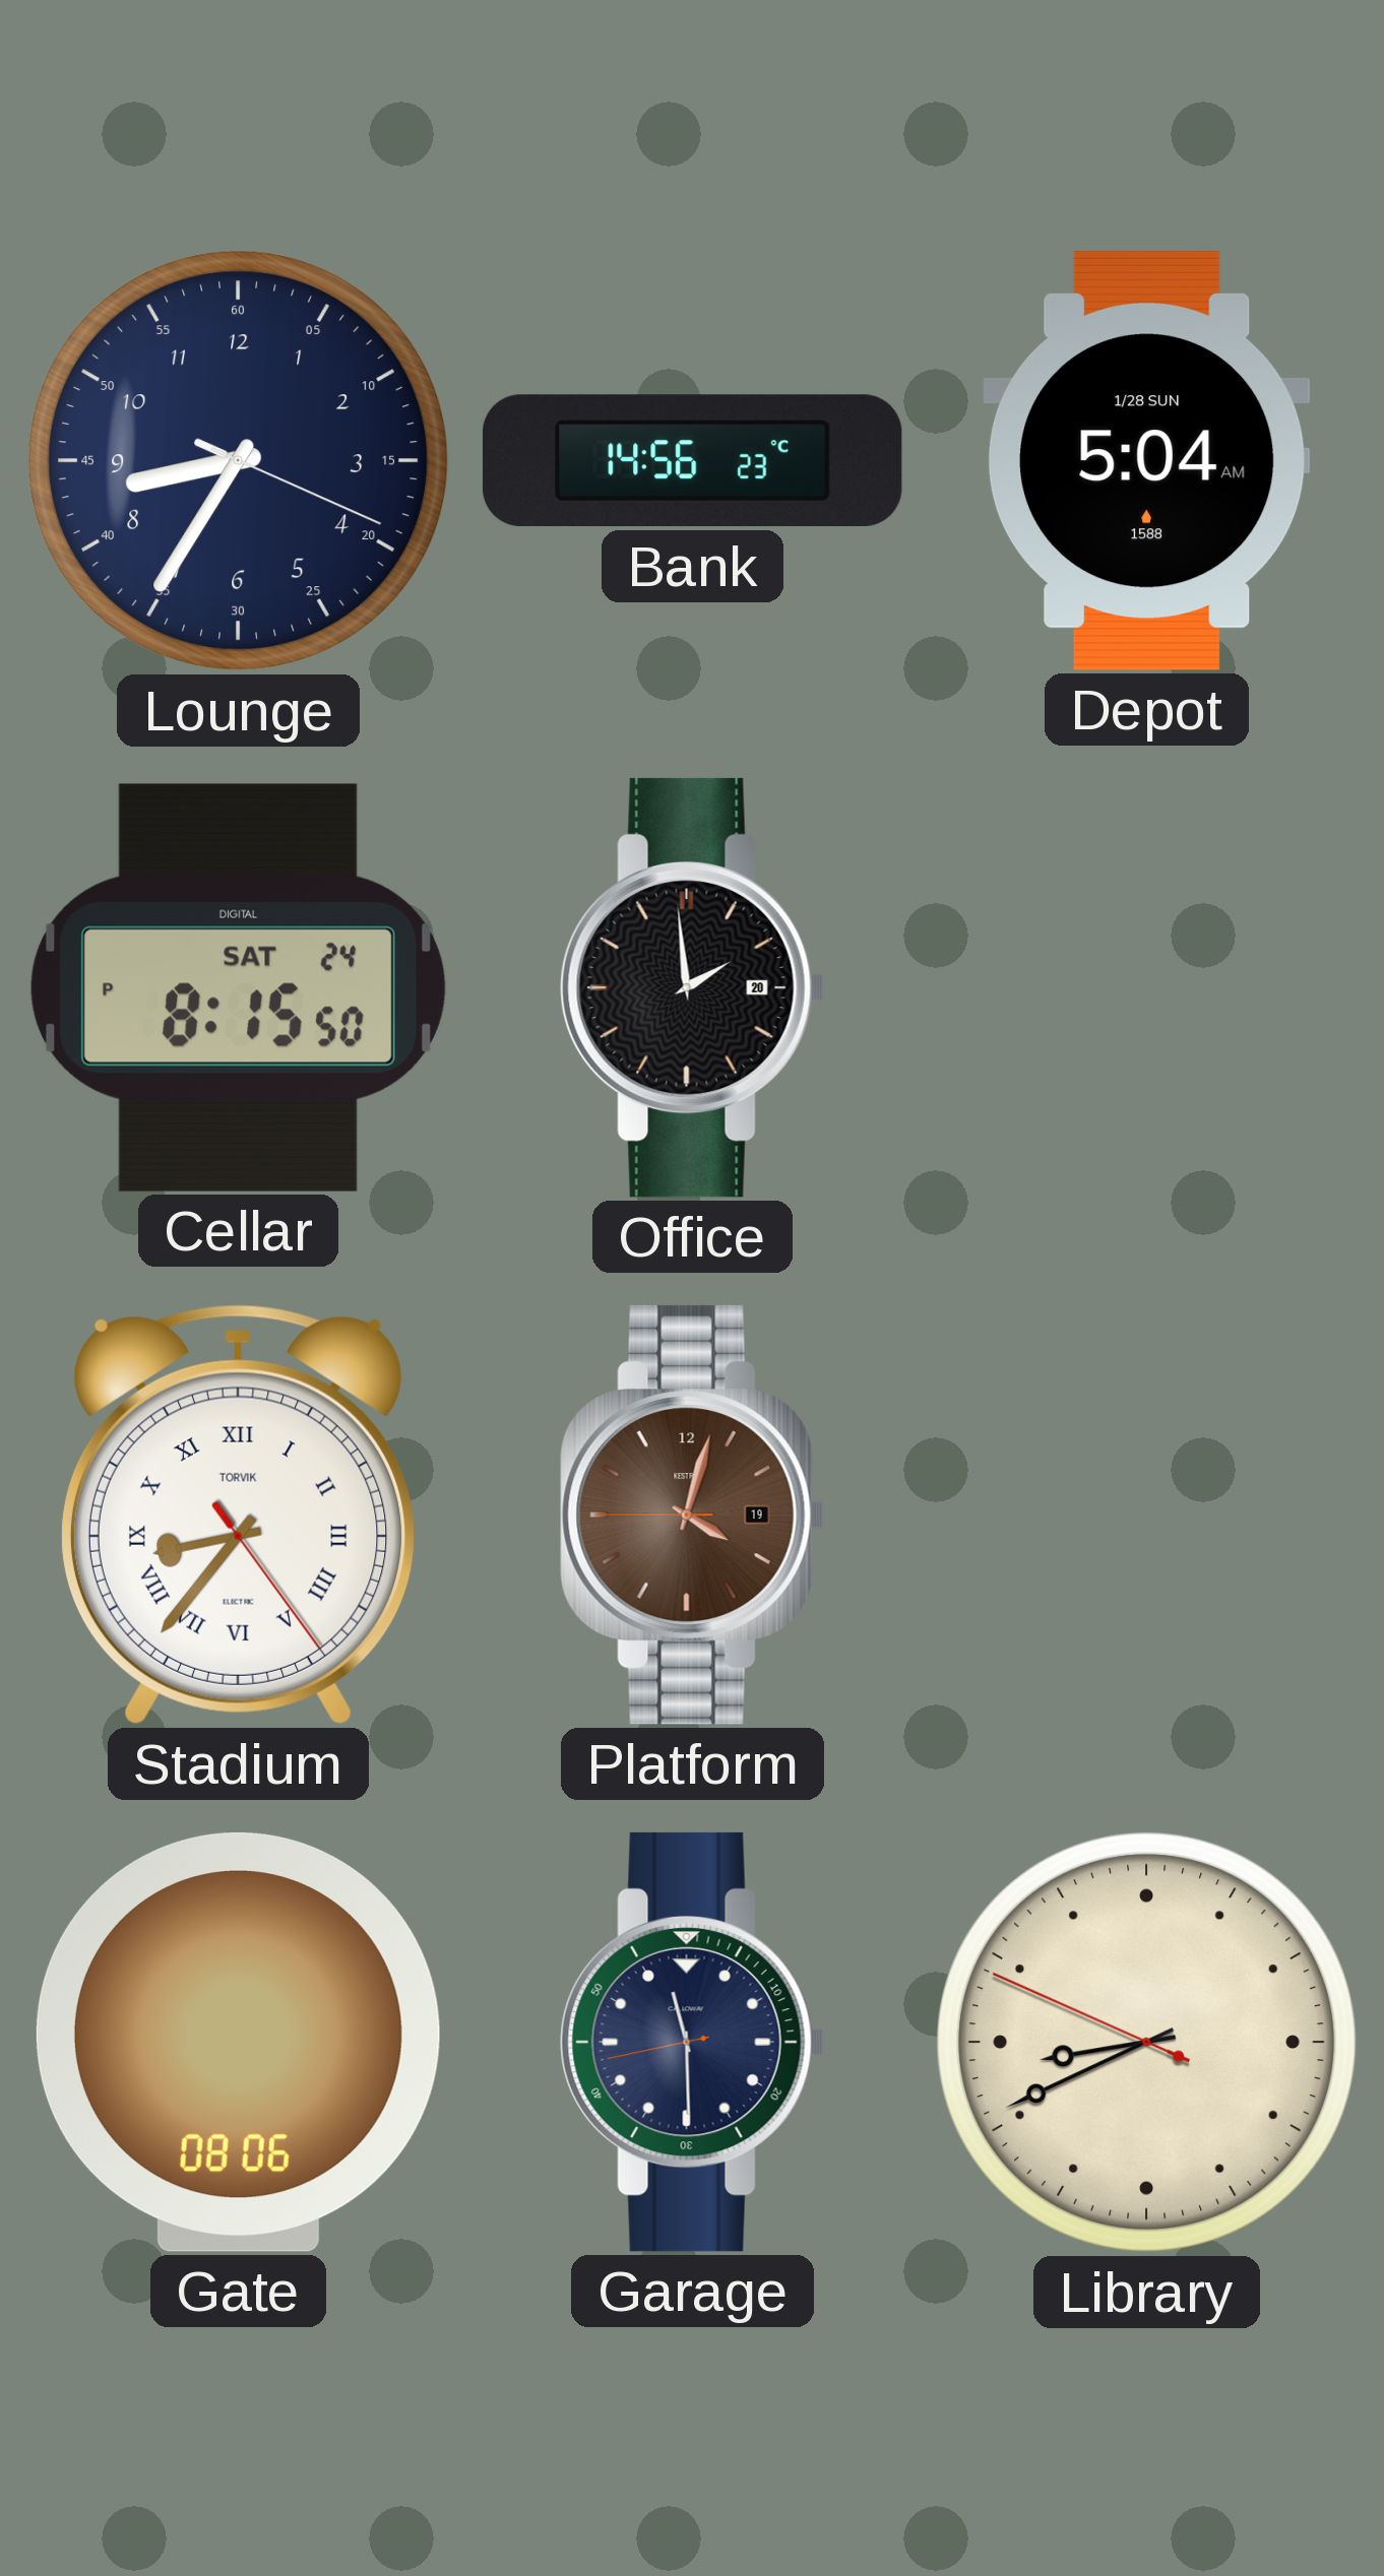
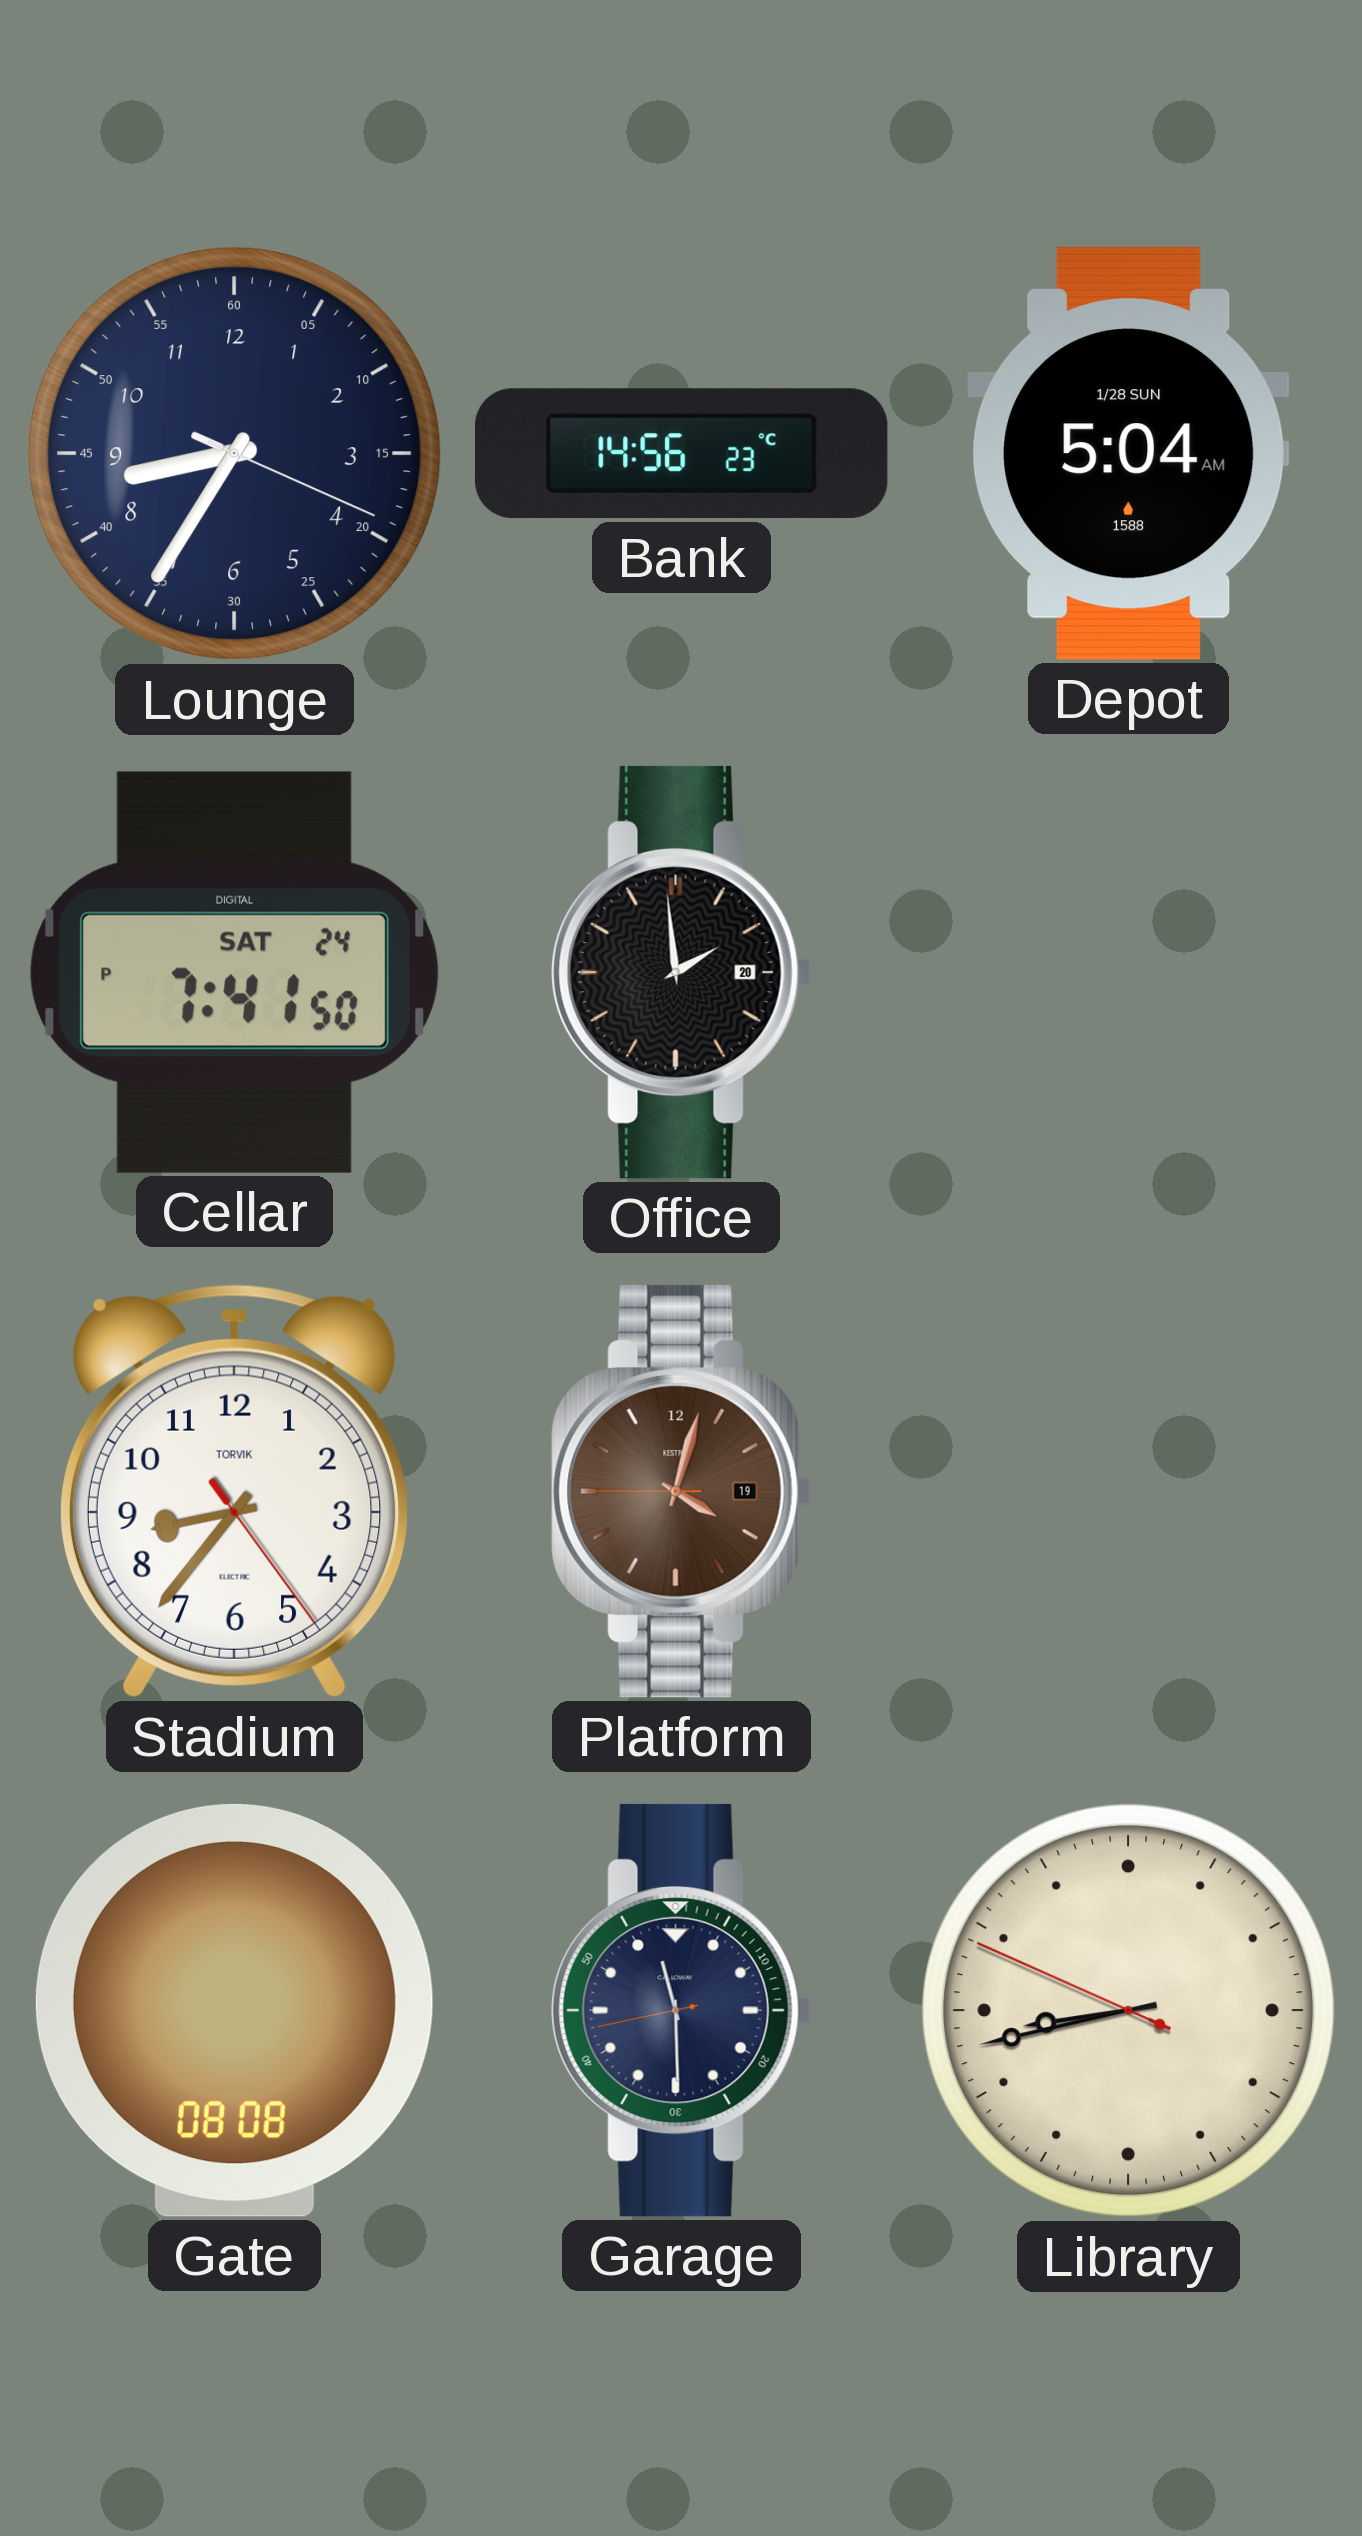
Cellar: 8:15 -> 7:41
Stadium numerals: Roman -> Arabic
Gate: 08:06 -> 08:08
Library: 8:40 -> 8:42
